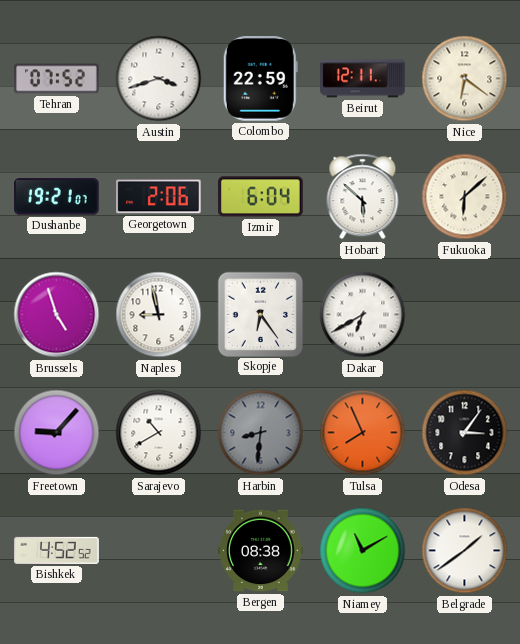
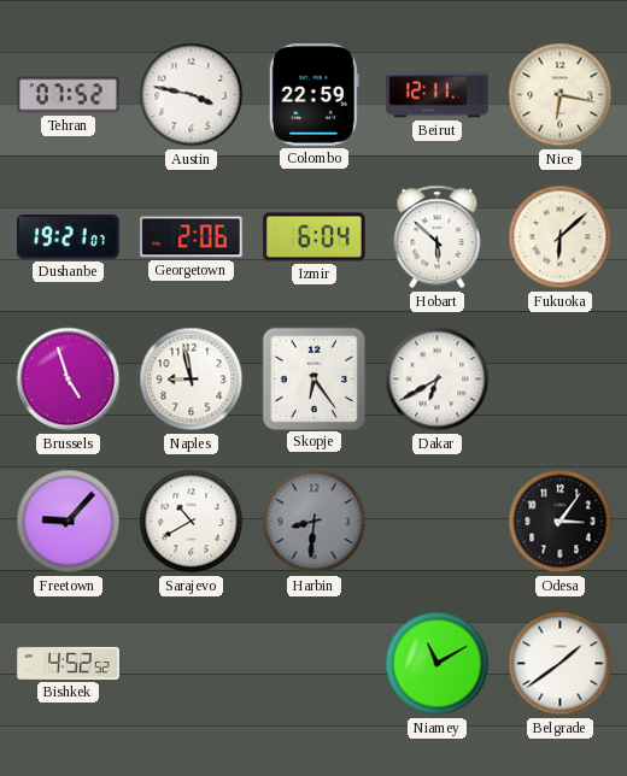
Austin: 3:42 -> 3:47
Nice: 6:21 -> 6:17
Tulsa: 7:56 -> none
Bergen: 08:38 -> none
